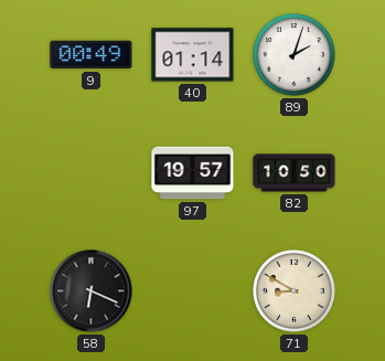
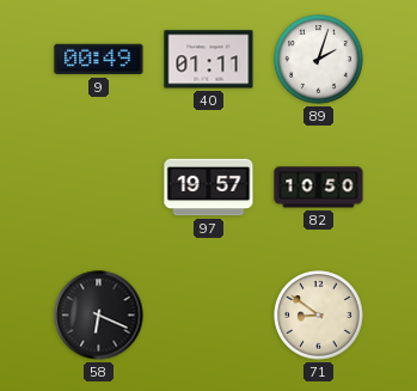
40: 01:14 -> 01:11
71: 8:50 -> 8:51
